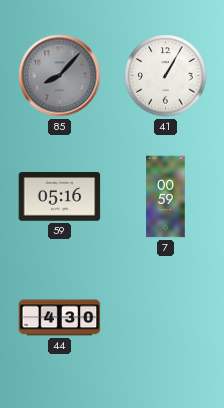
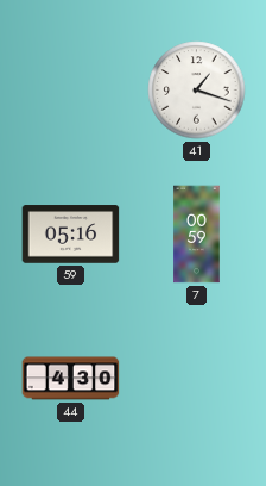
85: 8:07 -> none
41: 1:05 -> 1:18
